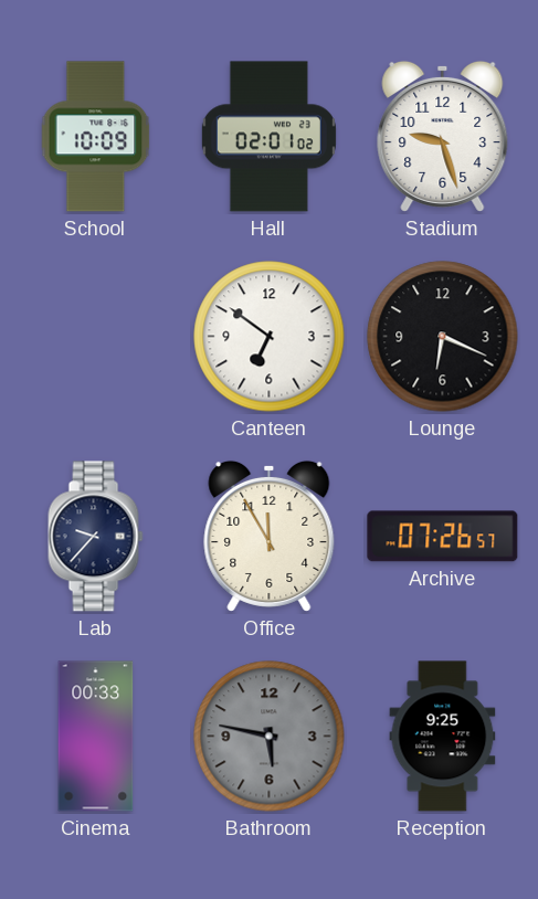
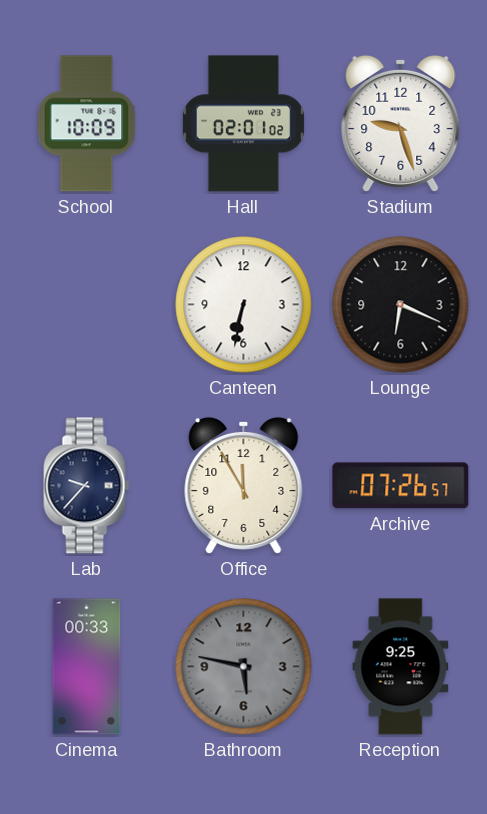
Canteen: 6:51 -> 6:32
